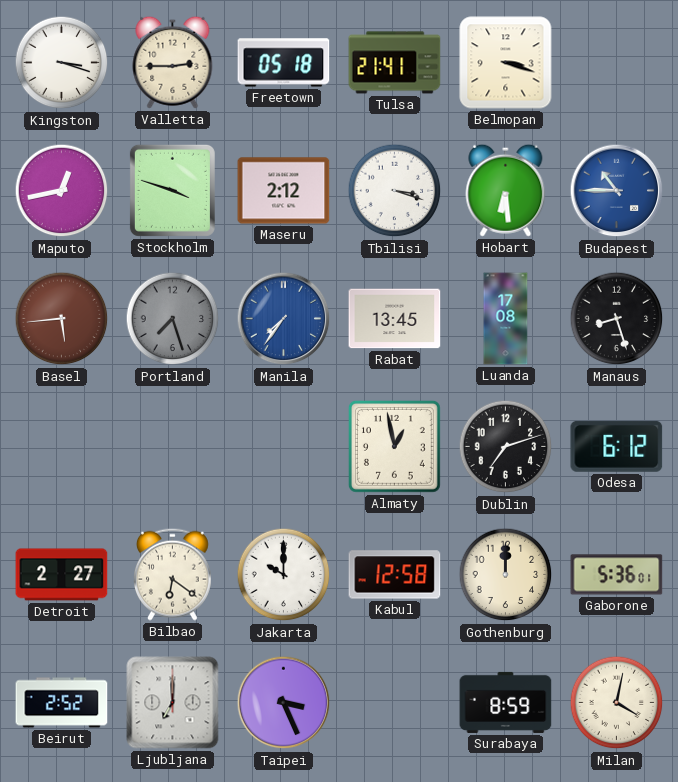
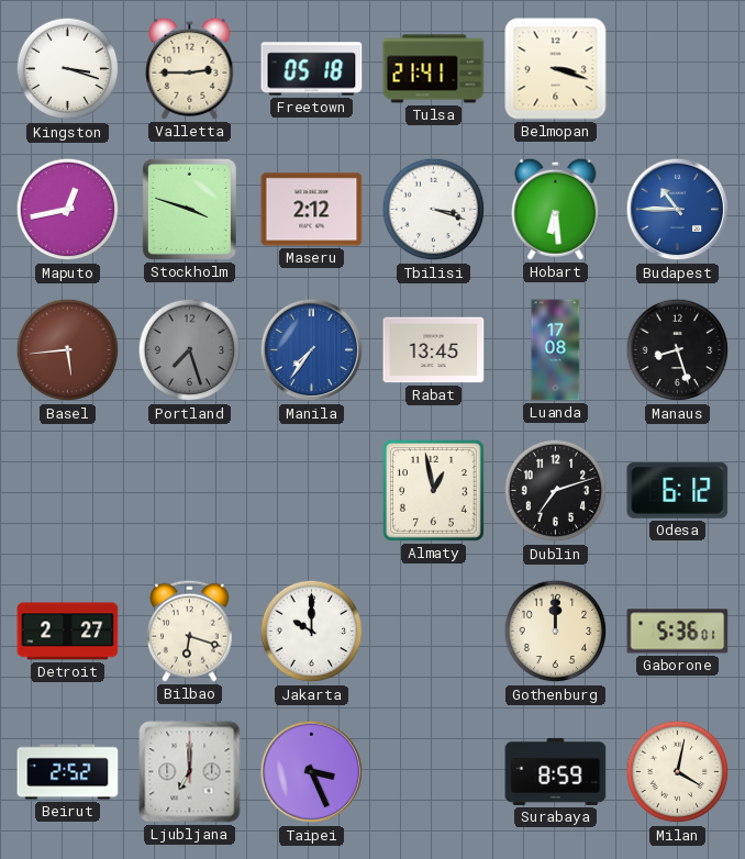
Bilbao: 6:21 -> 6:18
Kabul: 12:58 -> none
